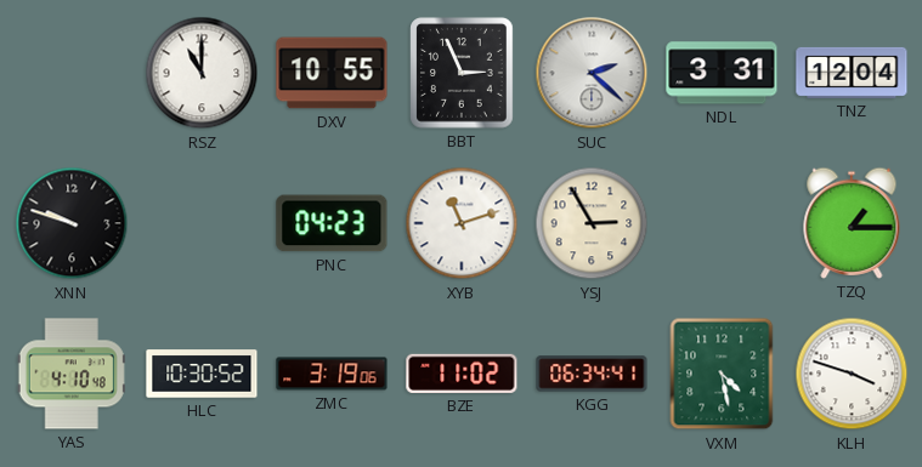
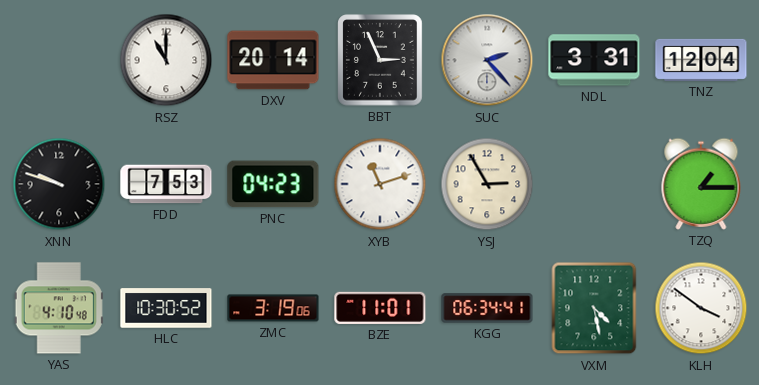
DXV: 10:55 -> 20:14
SUC: 2:22 -> 2:23
FDD: none -> 7:53
BZE: 11:02 -> 11:01
KLH: 3:48 -> 3:51
